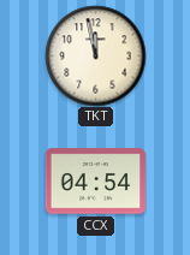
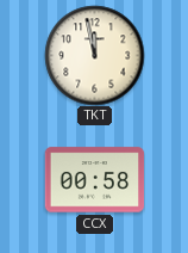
CCX: 04:54 -> 00:58
